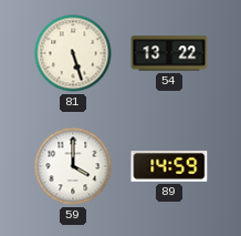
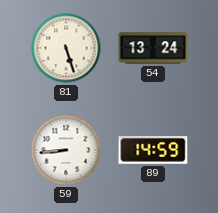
54: 13:22 -> 13:24
59: 4:00 -> 8:44
